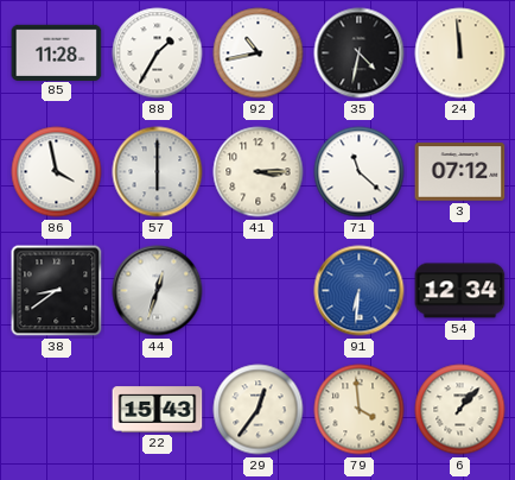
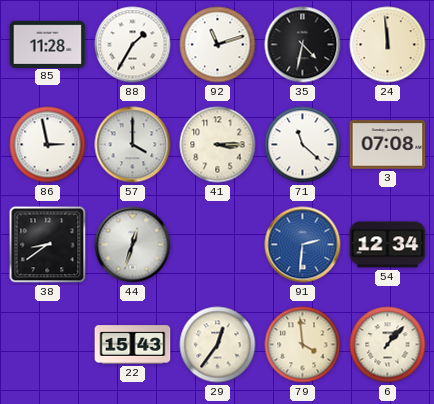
92: 10:43 -> 11:12
86: 3:58 -> 2:58
57: 6:00 -> 4:00
3: 07:12 -> 07:08
91: 6:31 -> 2:31
